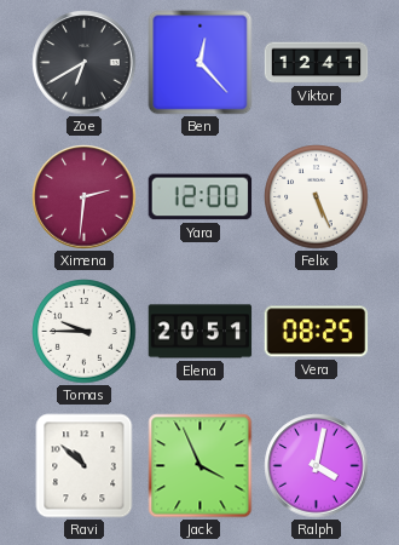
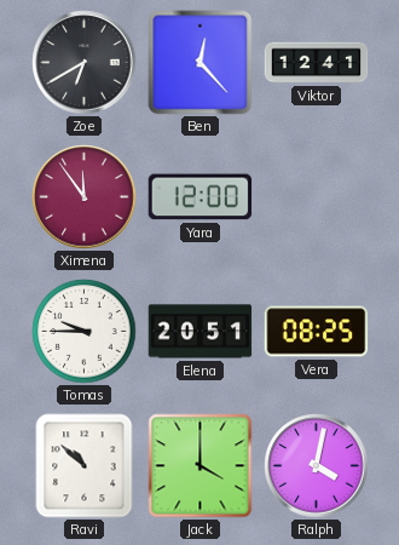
Ximena: 2:31 -> 11:54
Felix: 5:26 -> none
Jack: 3:56 -> 4:00
